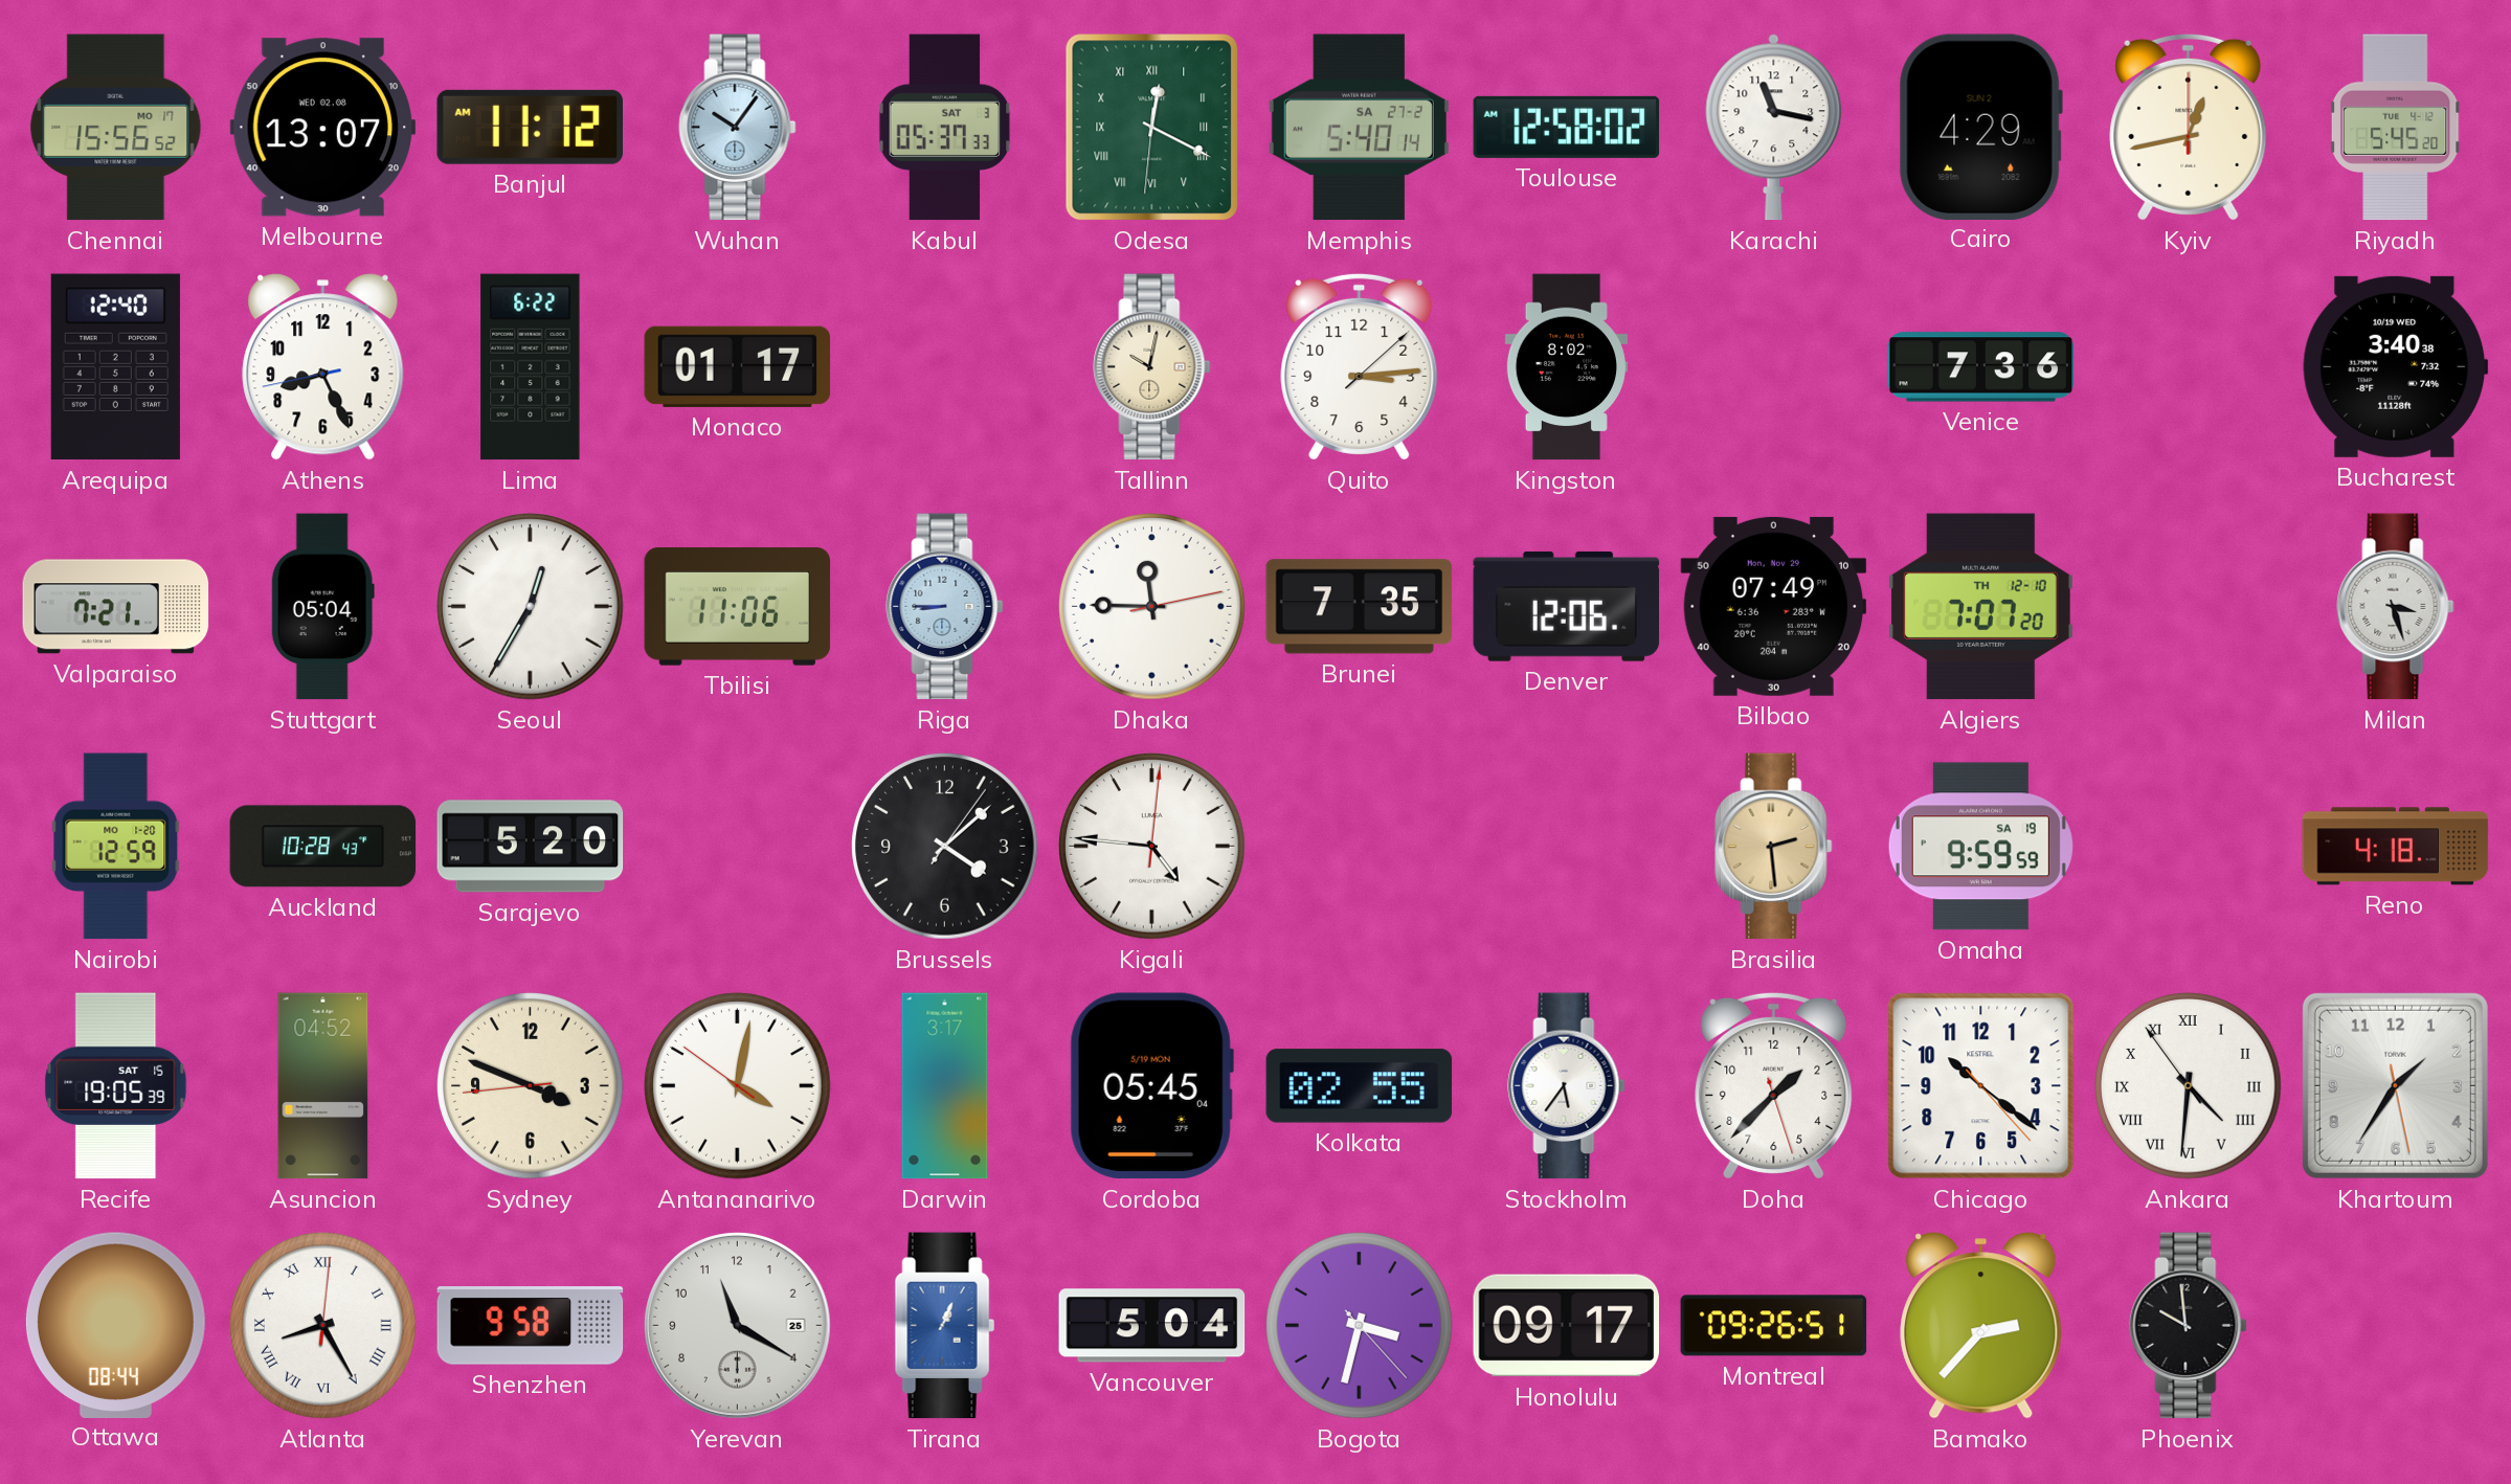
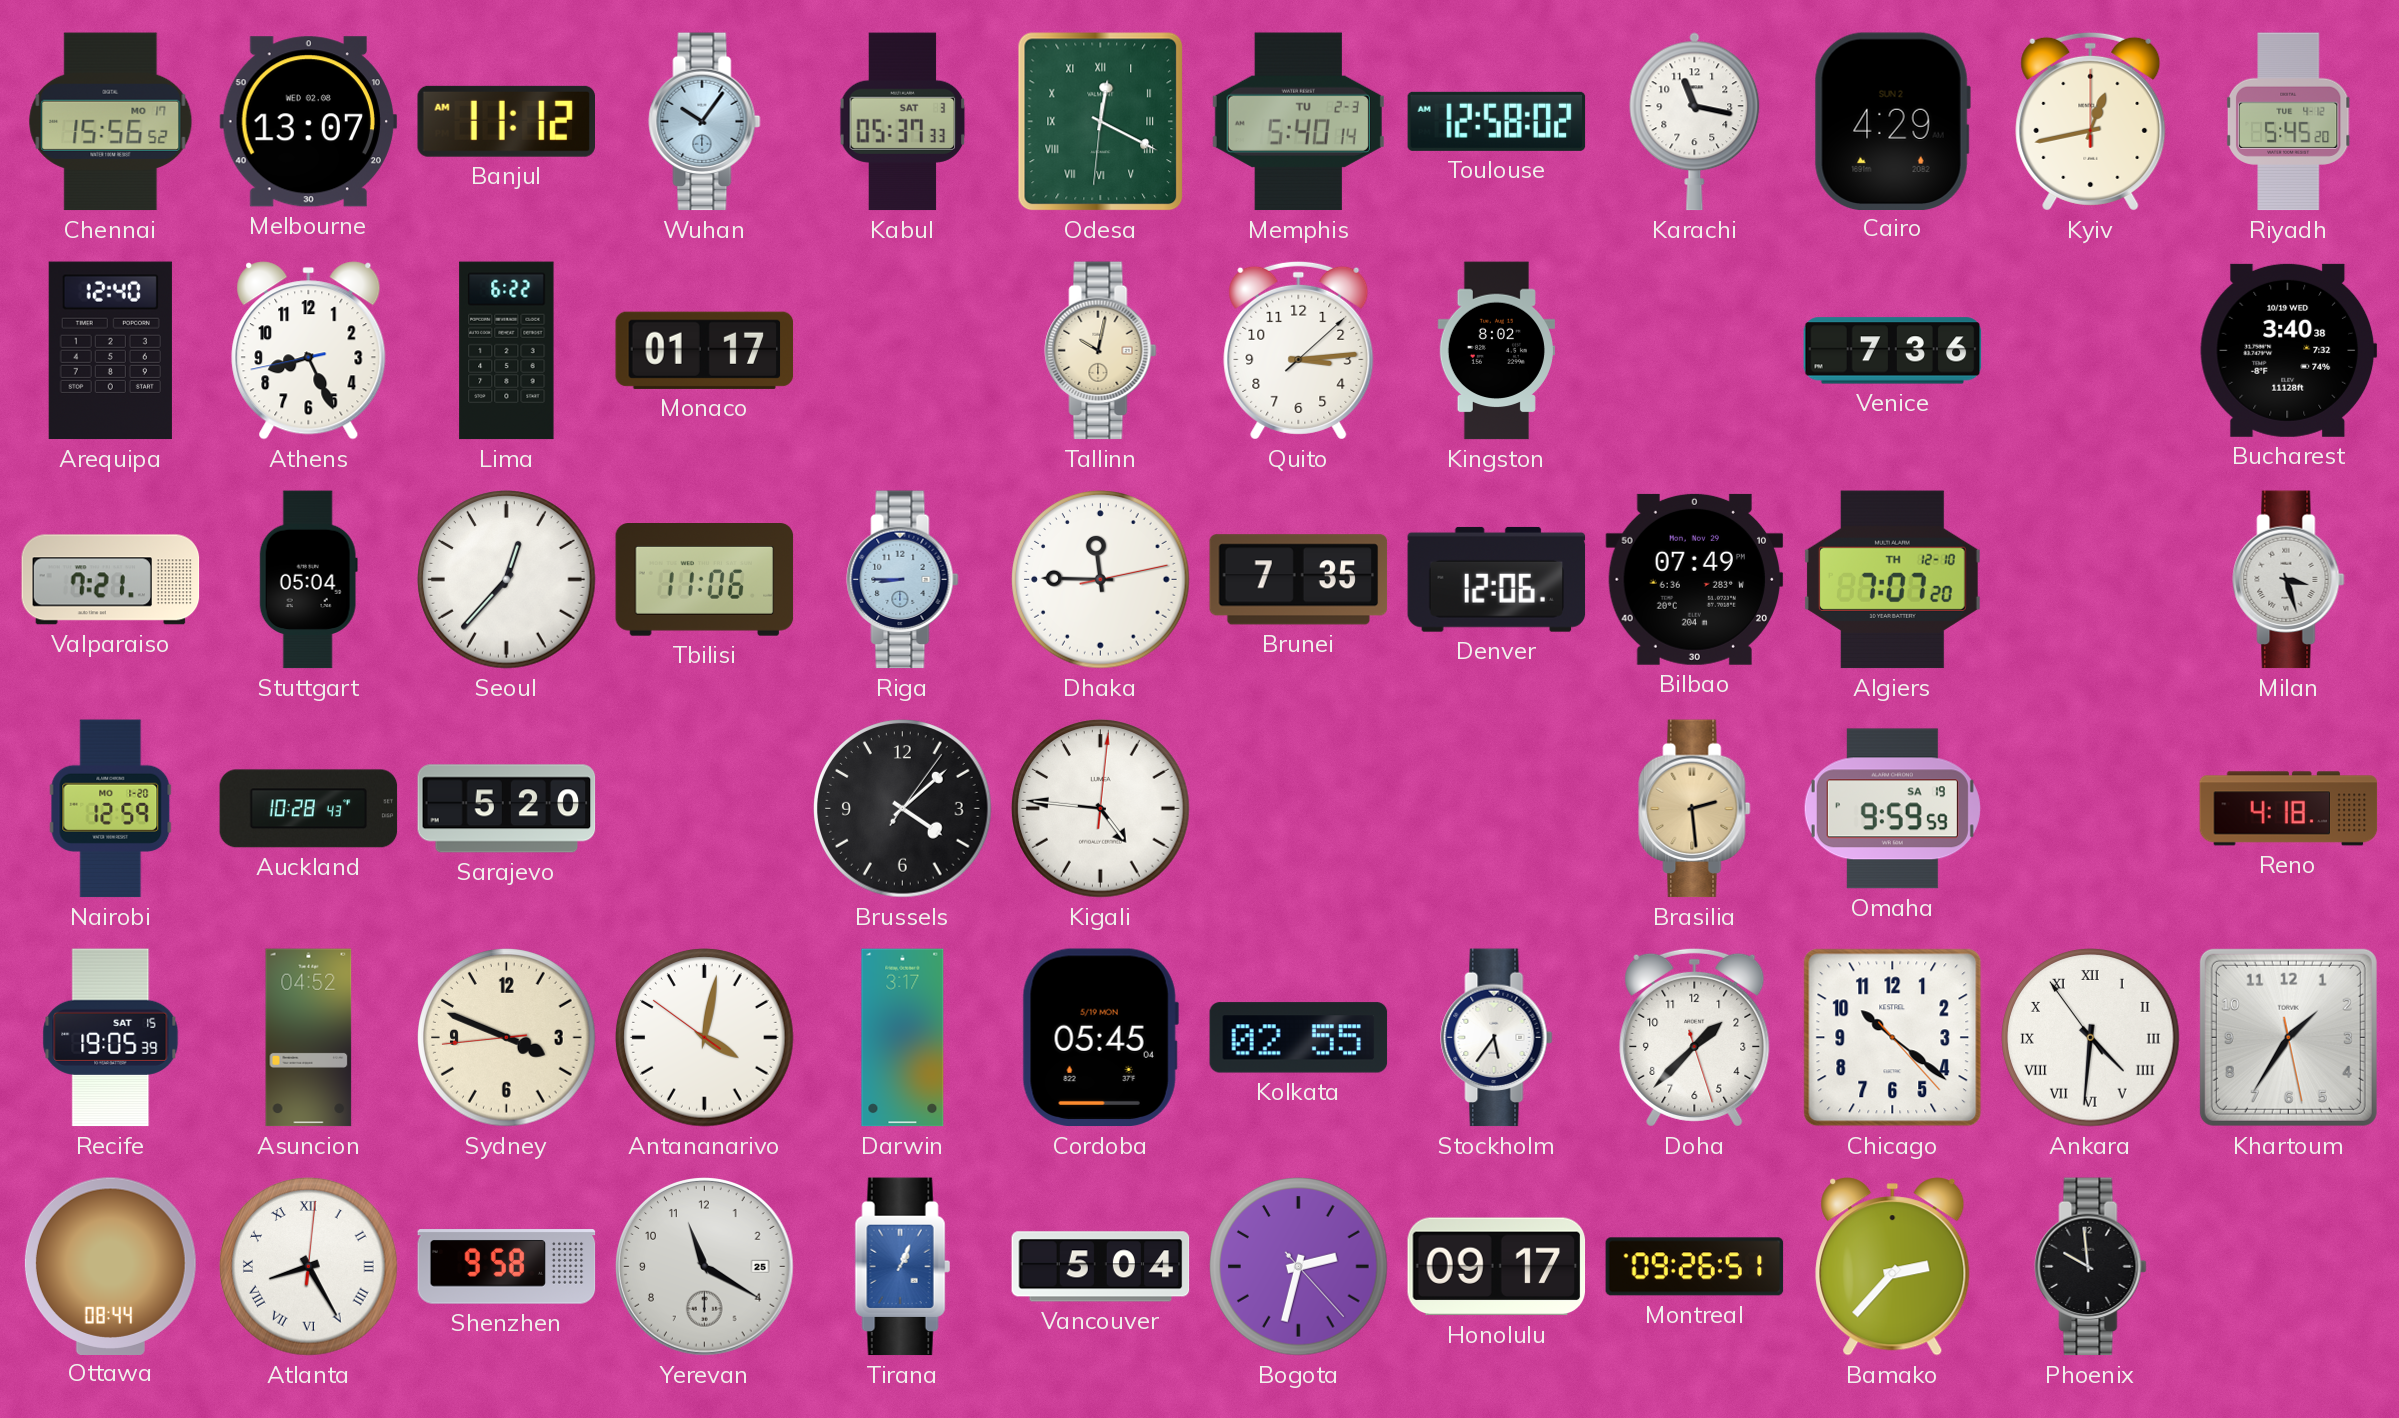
Memphis date: SA 27-2 -> TU 2-3
Seoul: 12:35 -> 12:37
Bogota: 3:32 -> 2:32
